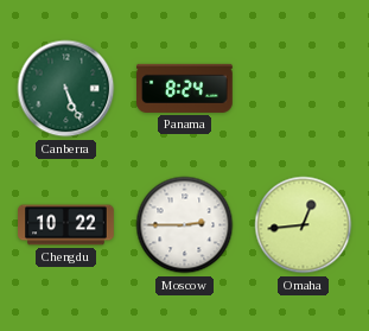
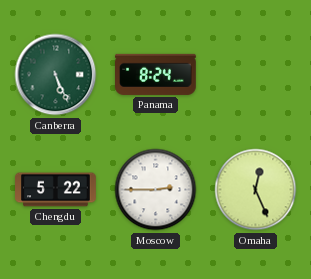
Chengdu: 10:22 -> 5:22
Omaha: 12:44 -> 12:26
